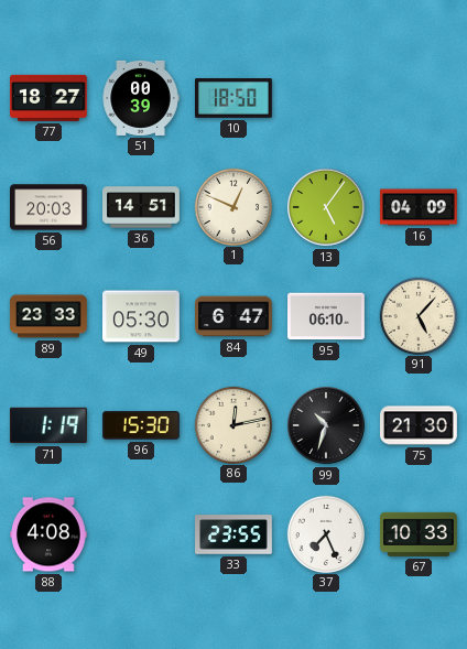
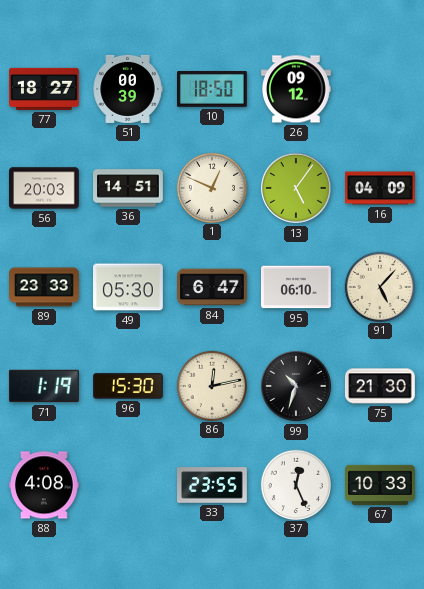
26: none -> 09:12
37: 7:26 -> 12:26
